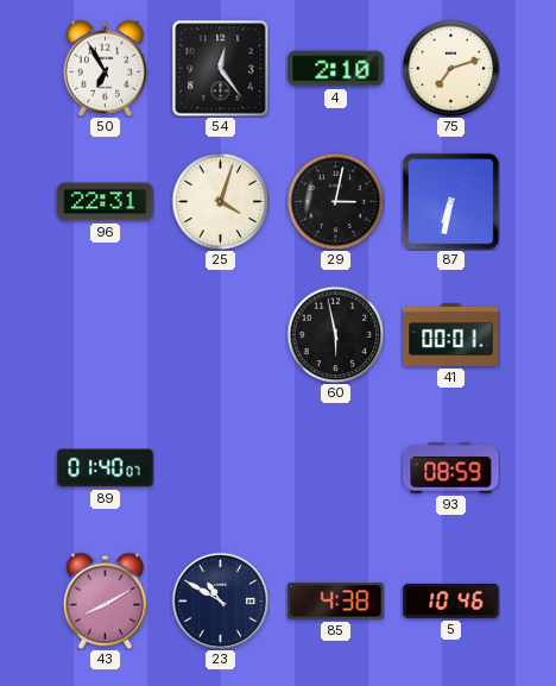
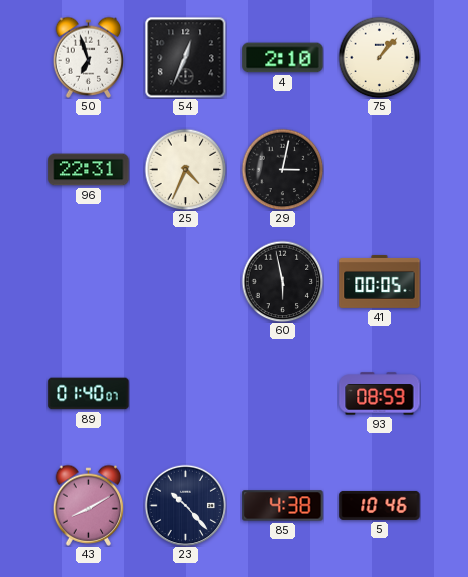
50: 6:55 -> 6:57
54: 12:24 -> 12:34
75: 7:12 -> 1:07
25: 4:03 -> 4:34
87: 6:32 -> none
41: 00:01 -> 00:05
23: 10:50 -> 10:23
